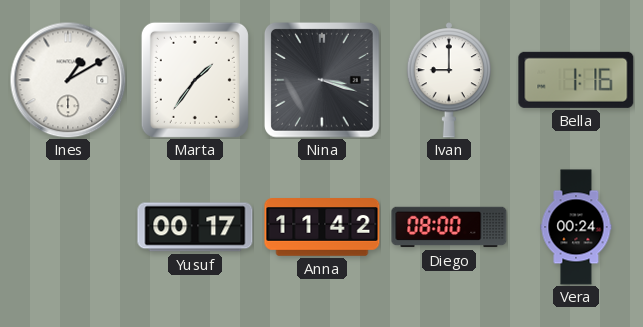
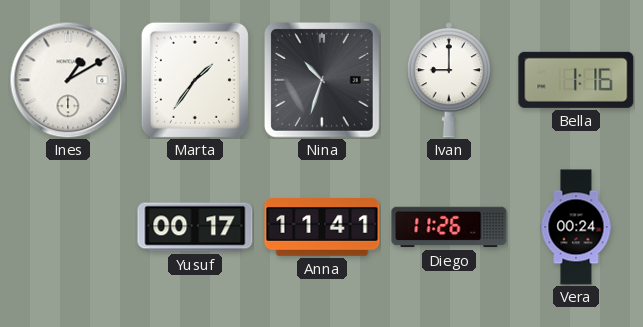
Nina: 3:18 -> 10:33
Anna: 11:42 -> 11:41
Diego: 08:00 -> 11:26
